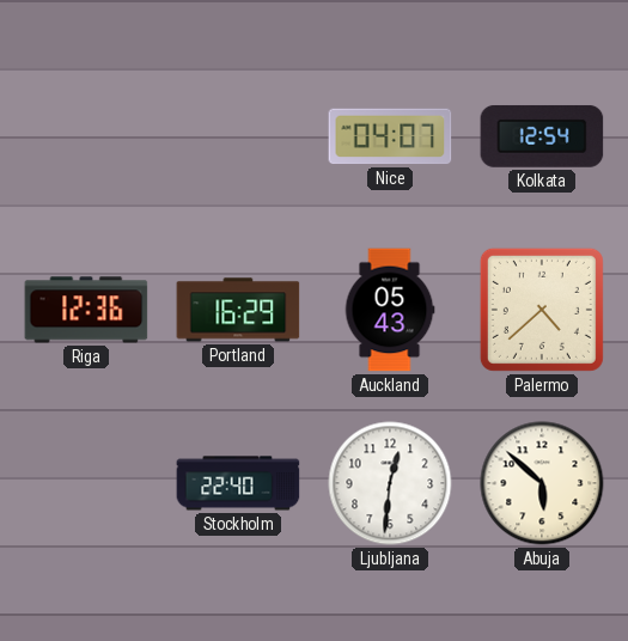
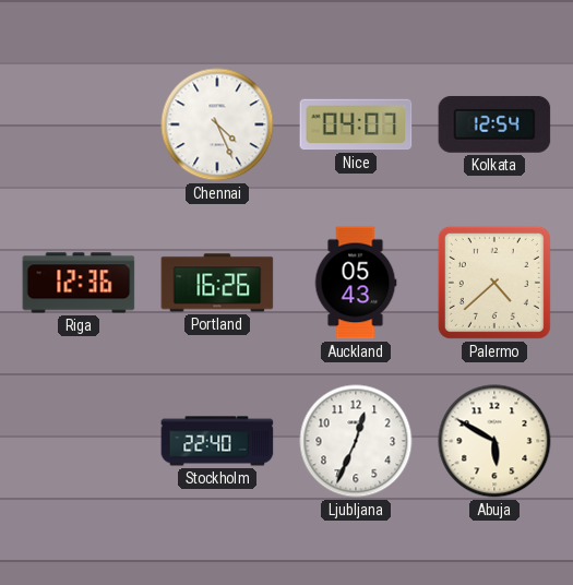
Chennai: none -> 4:26
Portland: 16:29 -> 16:26
Ljubljana: 12:31 -> 12:34
Abuja: 5:52 -> 5:50
